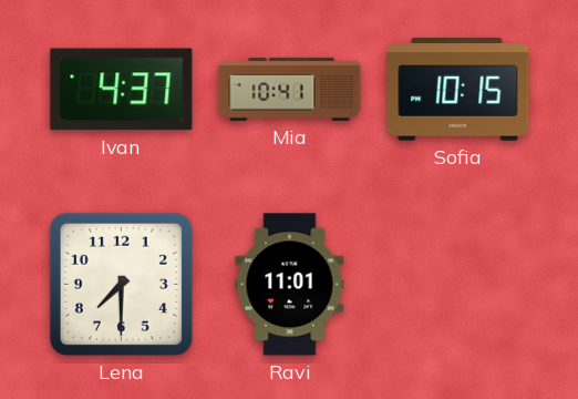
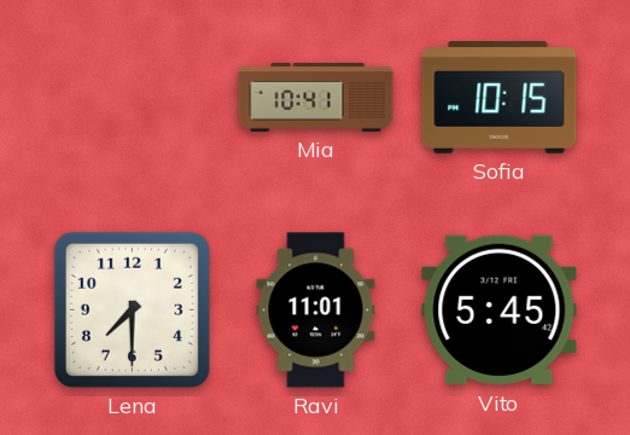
Ivan: 4:37 -> none
Vito: none -> 5:45
